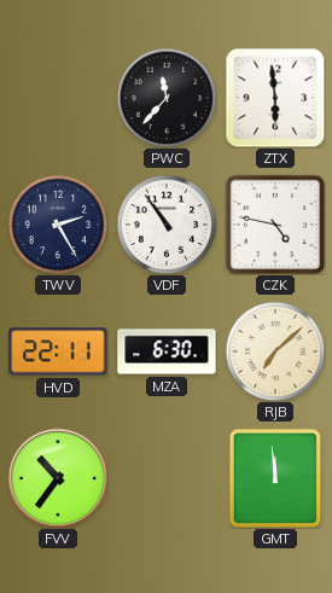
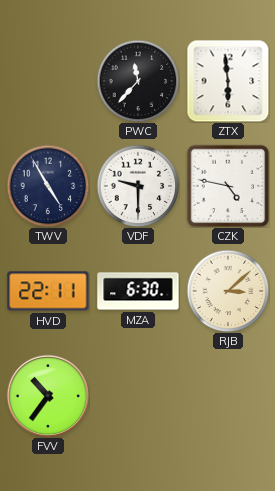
TWV: 2:25 -> 4:55
VDF: 10:54 -> 9:30
RJB: 7:08 -> 3:08
GMT: 11:59 -> none
